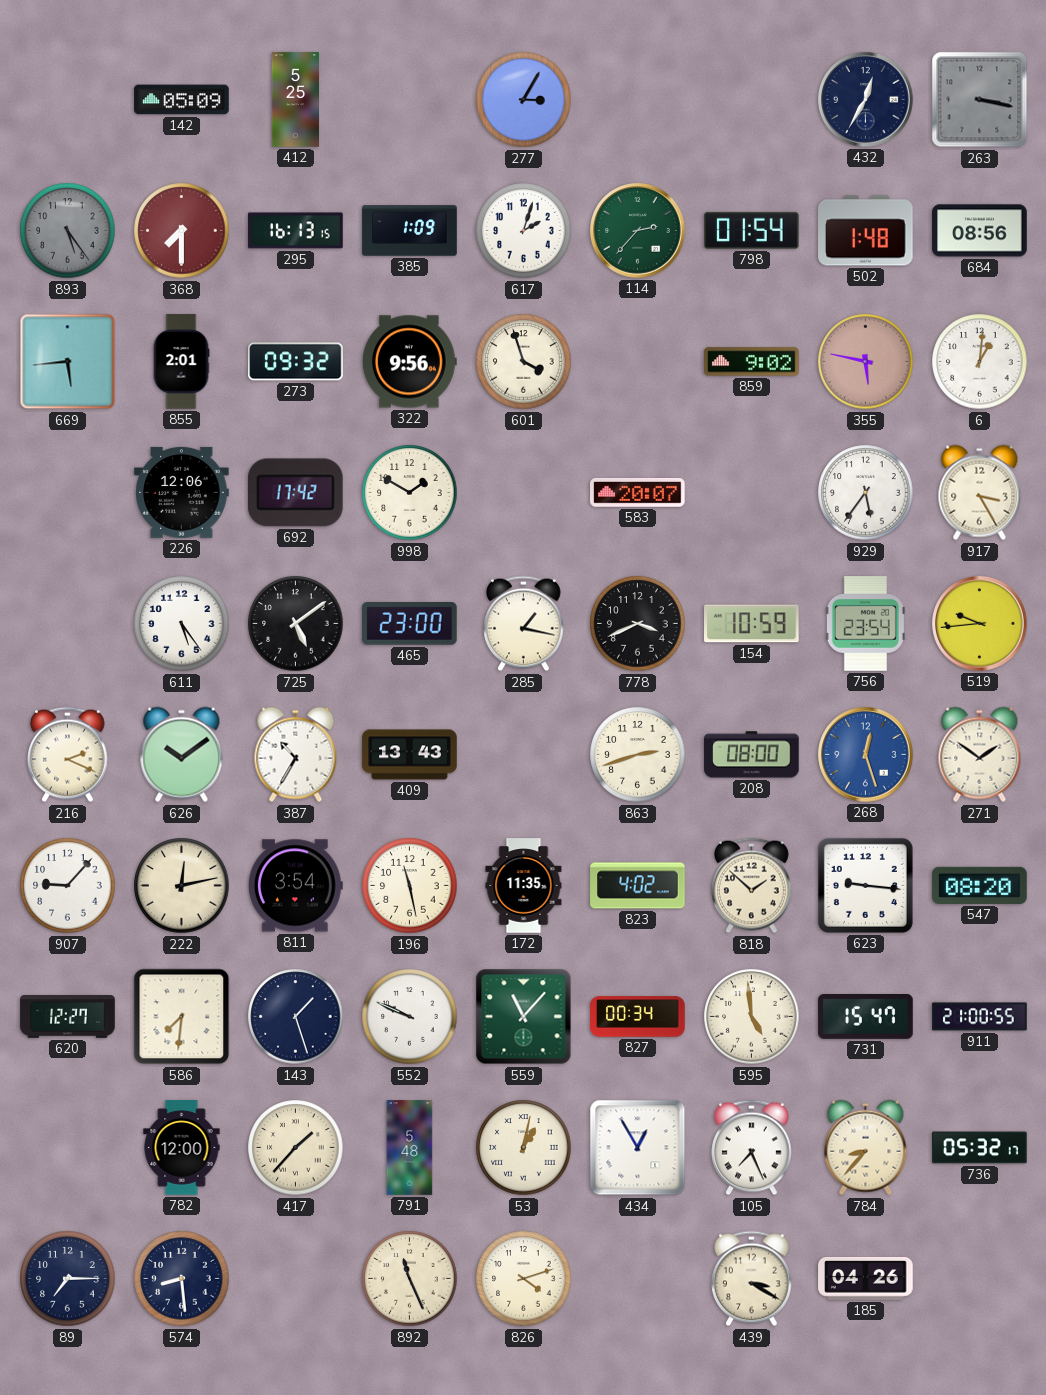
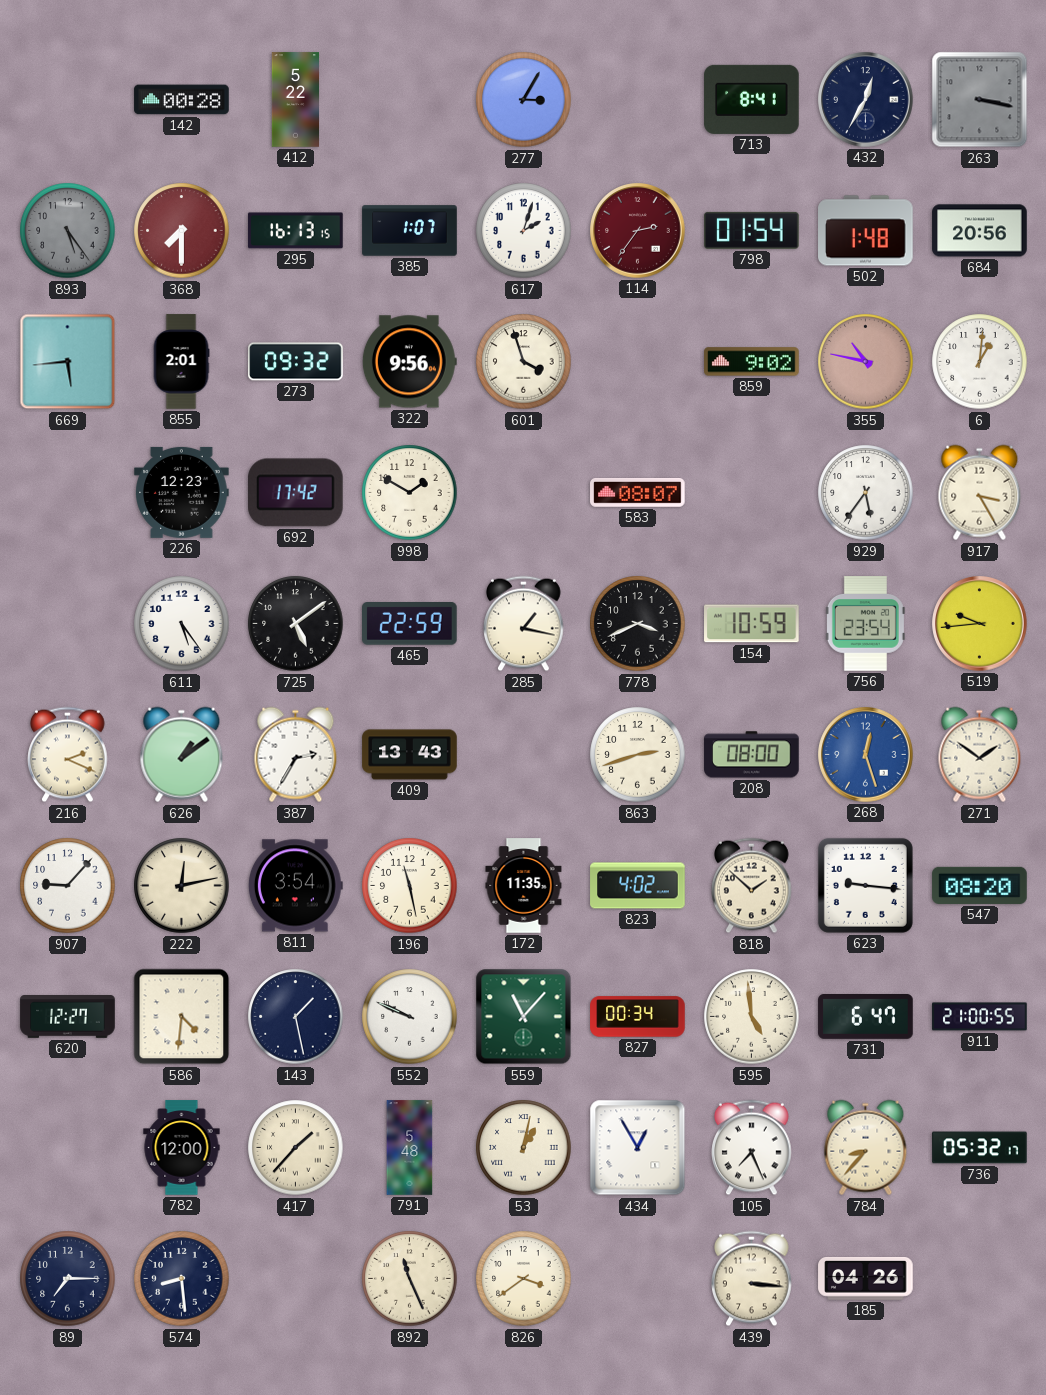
142: 05:09 -> 00:28
412: 5:25 -> 5:22
713: none -> 8:41
385: 1:09 -> 1:07
114: 2:37 -> 2:36
114 dial: green -> burgundy
684: 08:56 -> 20:56
355: 5:47 -> 10:47
226: 12:06 -> 12:23
583: 20:07 -> 08:07
465: 23:00 -> 22:59
626: 10:09 -> 1:09
387: 10:35 -> 2:35
586: 7:31 -> 4:31
143: 1:27 -> 1:28
731: 15:47 -> 6:47
826: 4:12 -> 3:39
439: 3:20 -> 3:16
